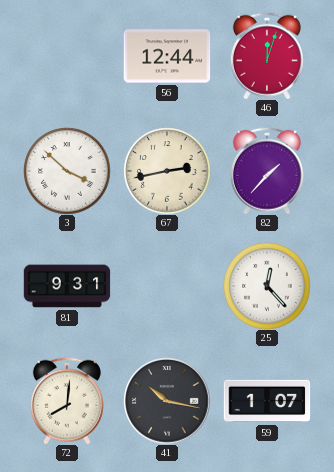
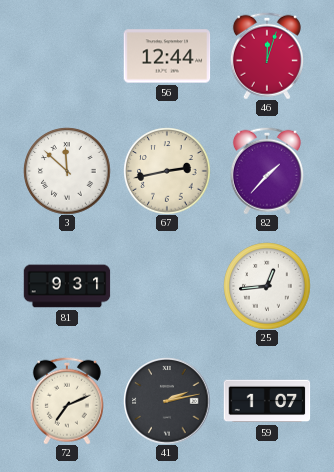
3: 3:52 -> 11:52
25: 12:23 -> 12:44
72: 8:01 -> 7:11
41: 10:17 -> 2:13
